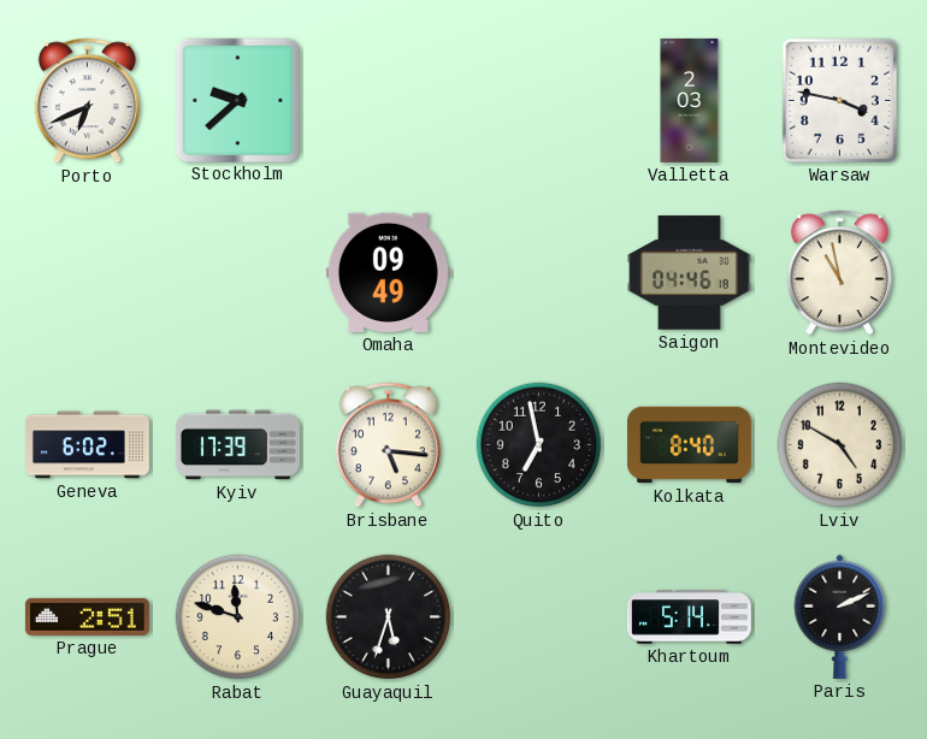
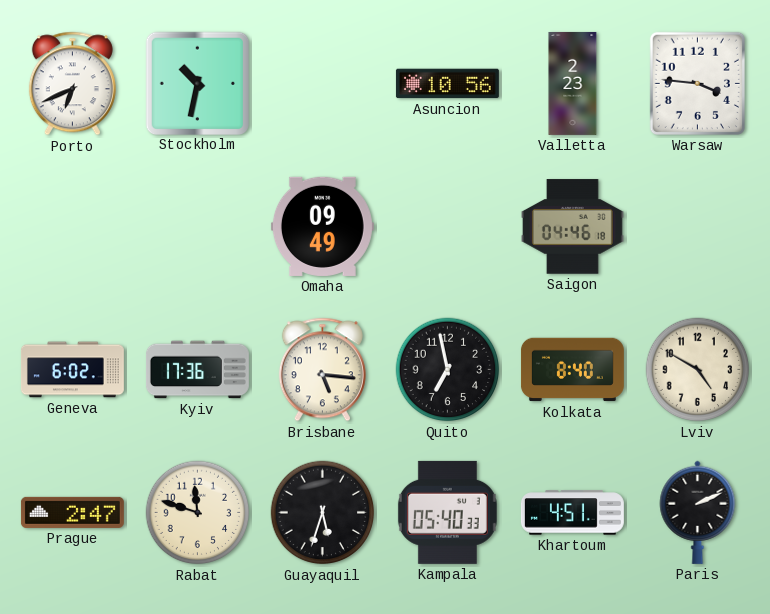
Stockholm: 9:38 -> 10:32
Asuncion: none -> 10:56
Valletta: 2:03 -> 2:23
Warsaw: 3:47 -> 3:46
Montevideo: 10:58 -> none
Kyiv: 17:39 -> 17:36
Prague: 2:51 -> 2:47
Kampala: none -> 05:40
Khartoum: 5:14 -> 4:51
